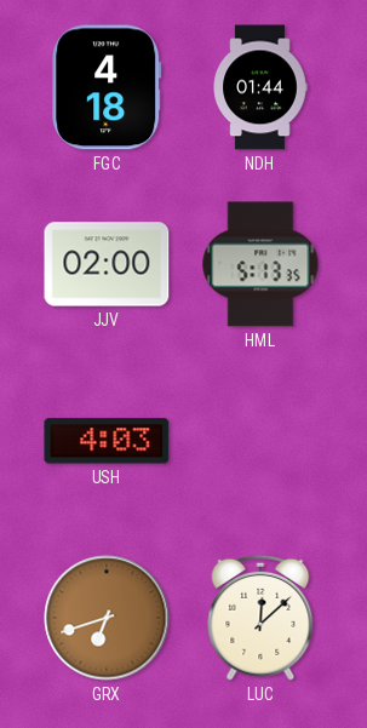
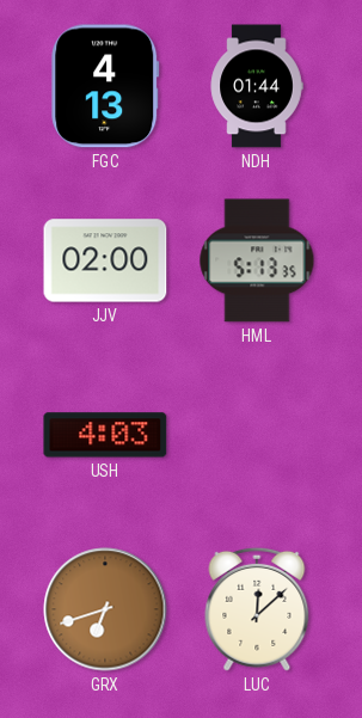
FGC: 4:18 -> 4:13
